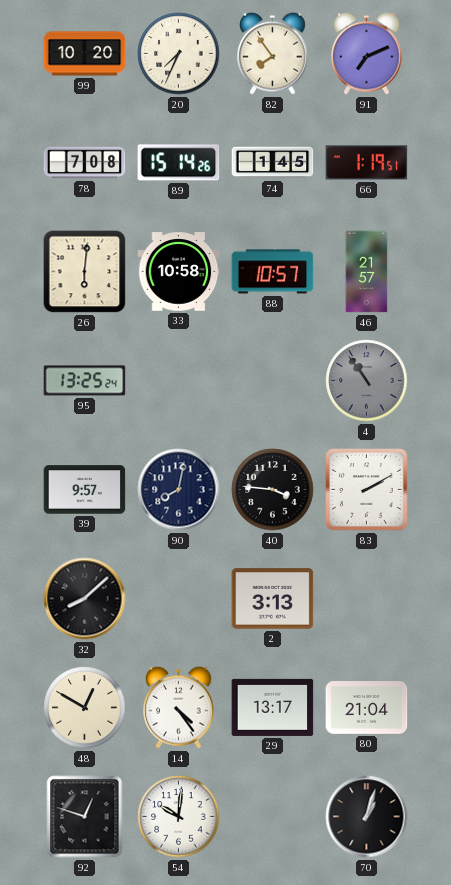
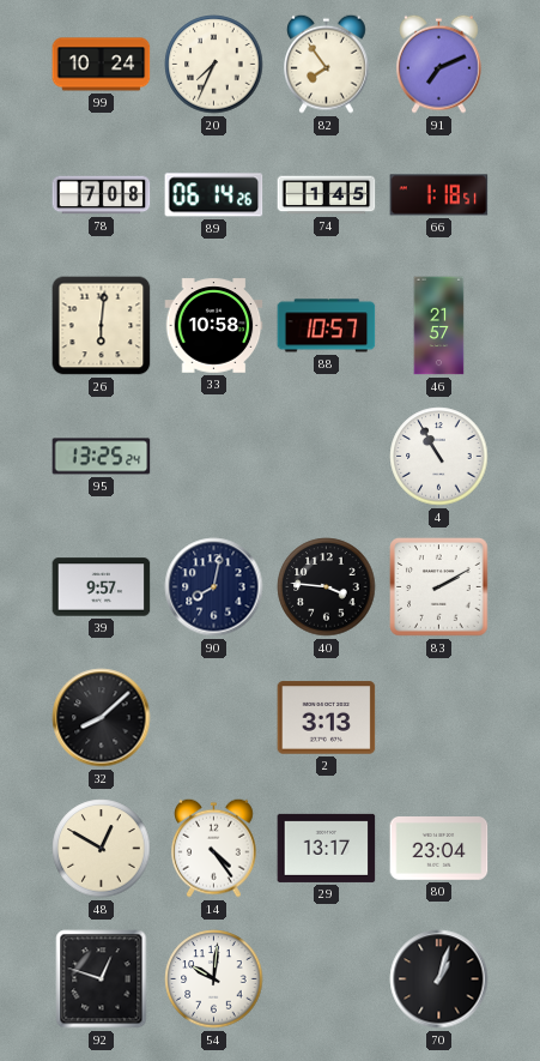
99: 10:20 -> 10:24
89: 15:14 -> 06:14
66: 1:19 -> 1:18
4: 10:54 -> 10:55
4 dial: grey -> white
80: 21:04 -> 23:04
